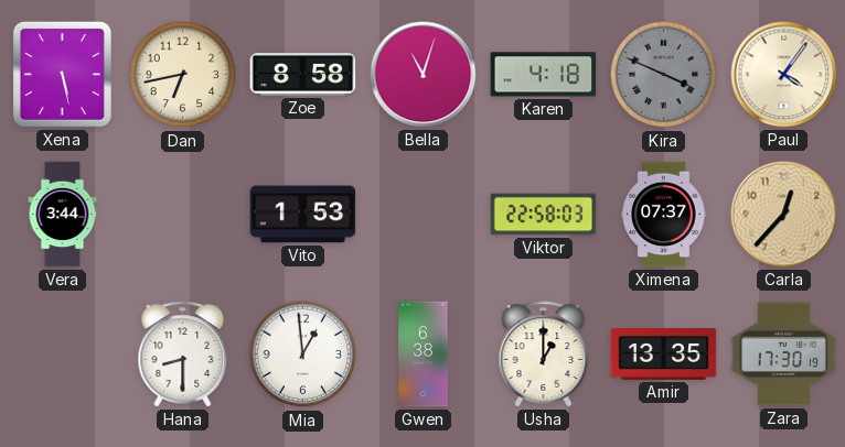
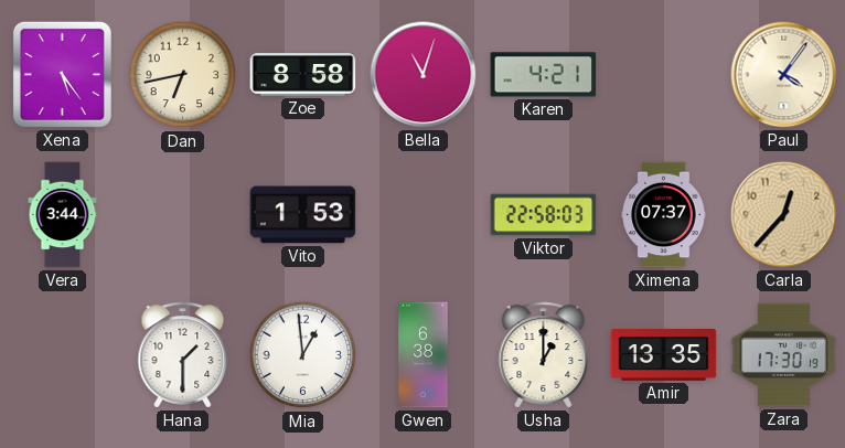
Xena: 5:28 -> 5:24
Karen: 4:18 -> 4:21
Kira: 3:49 -> none
Hana: 8:30 -> 1:30
